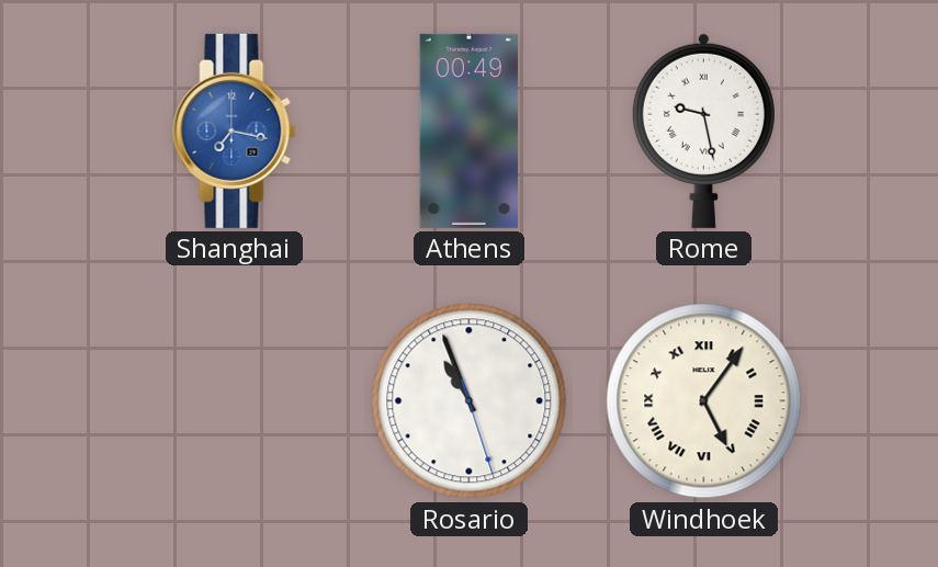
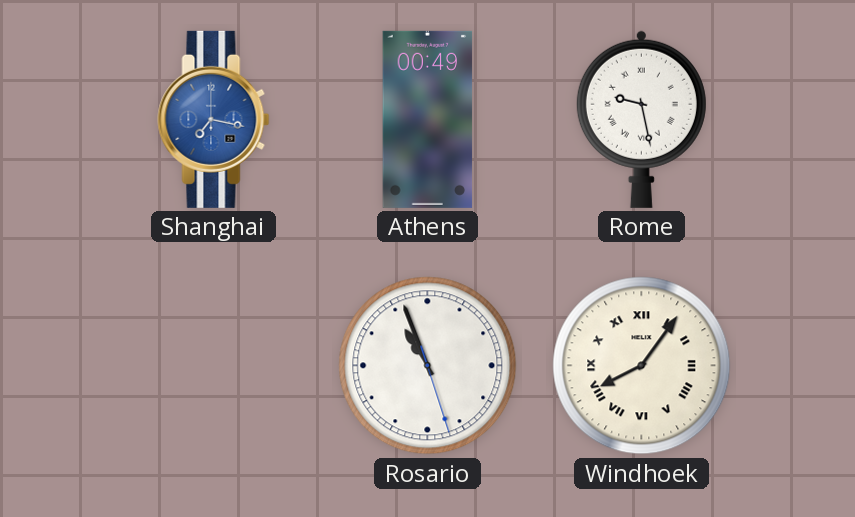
Windhoek: 5:06 -> 8:06
